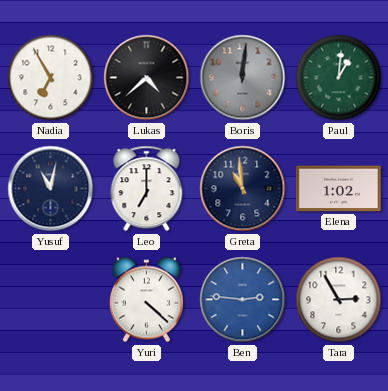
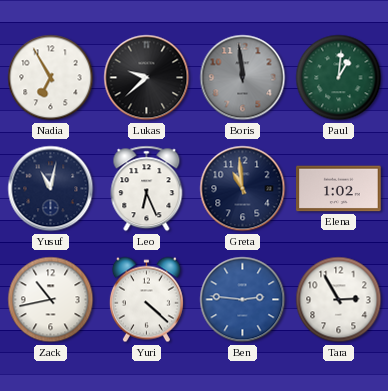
Lukas: 4:38 -> 9:38
Boris: 12:01 -> 11:59
Leo: 7:00 -> 6:26
Zack: none -> 10:43
